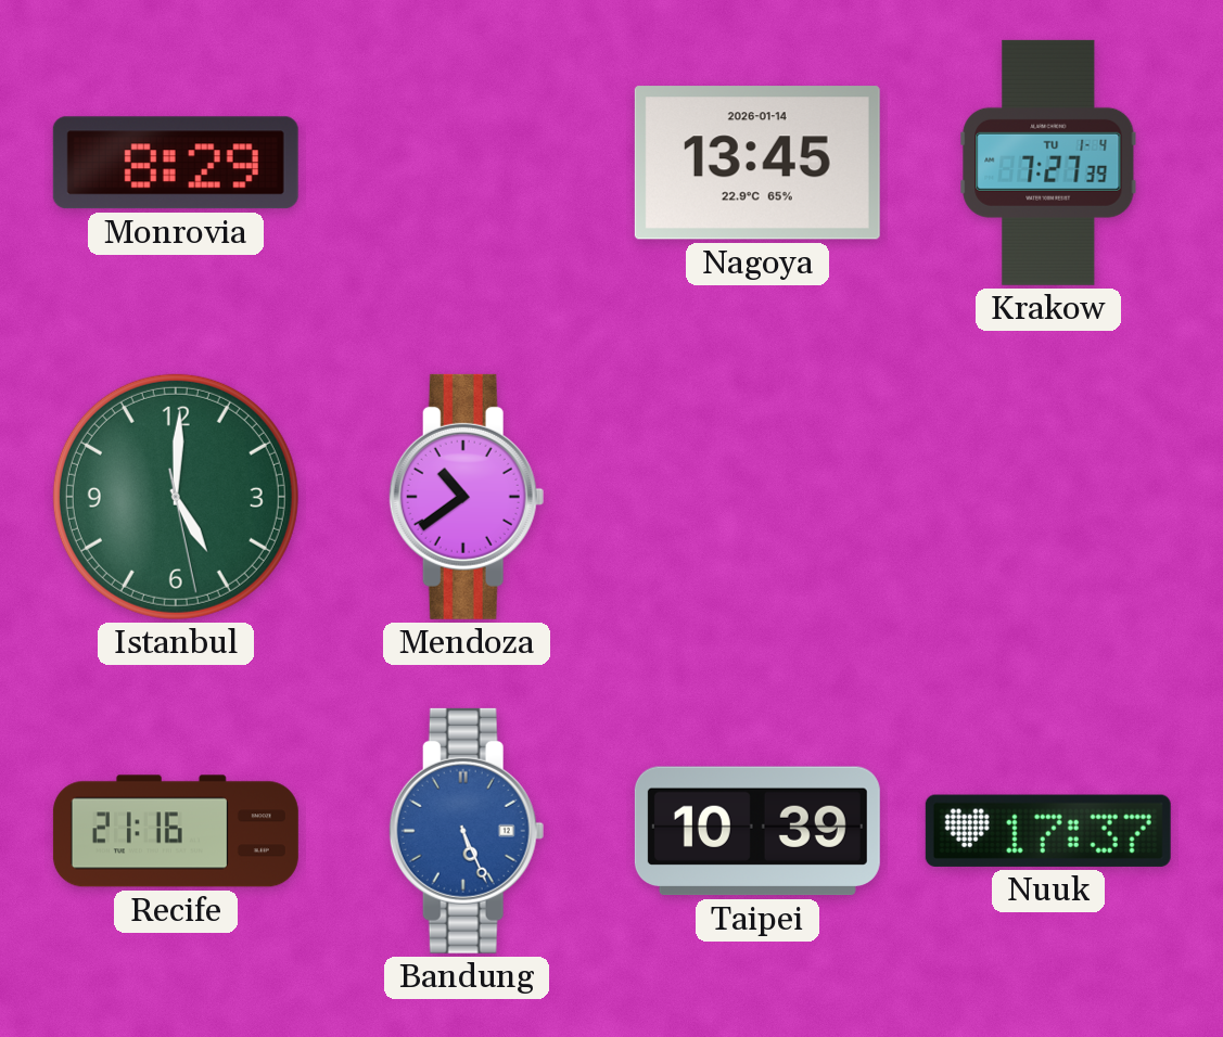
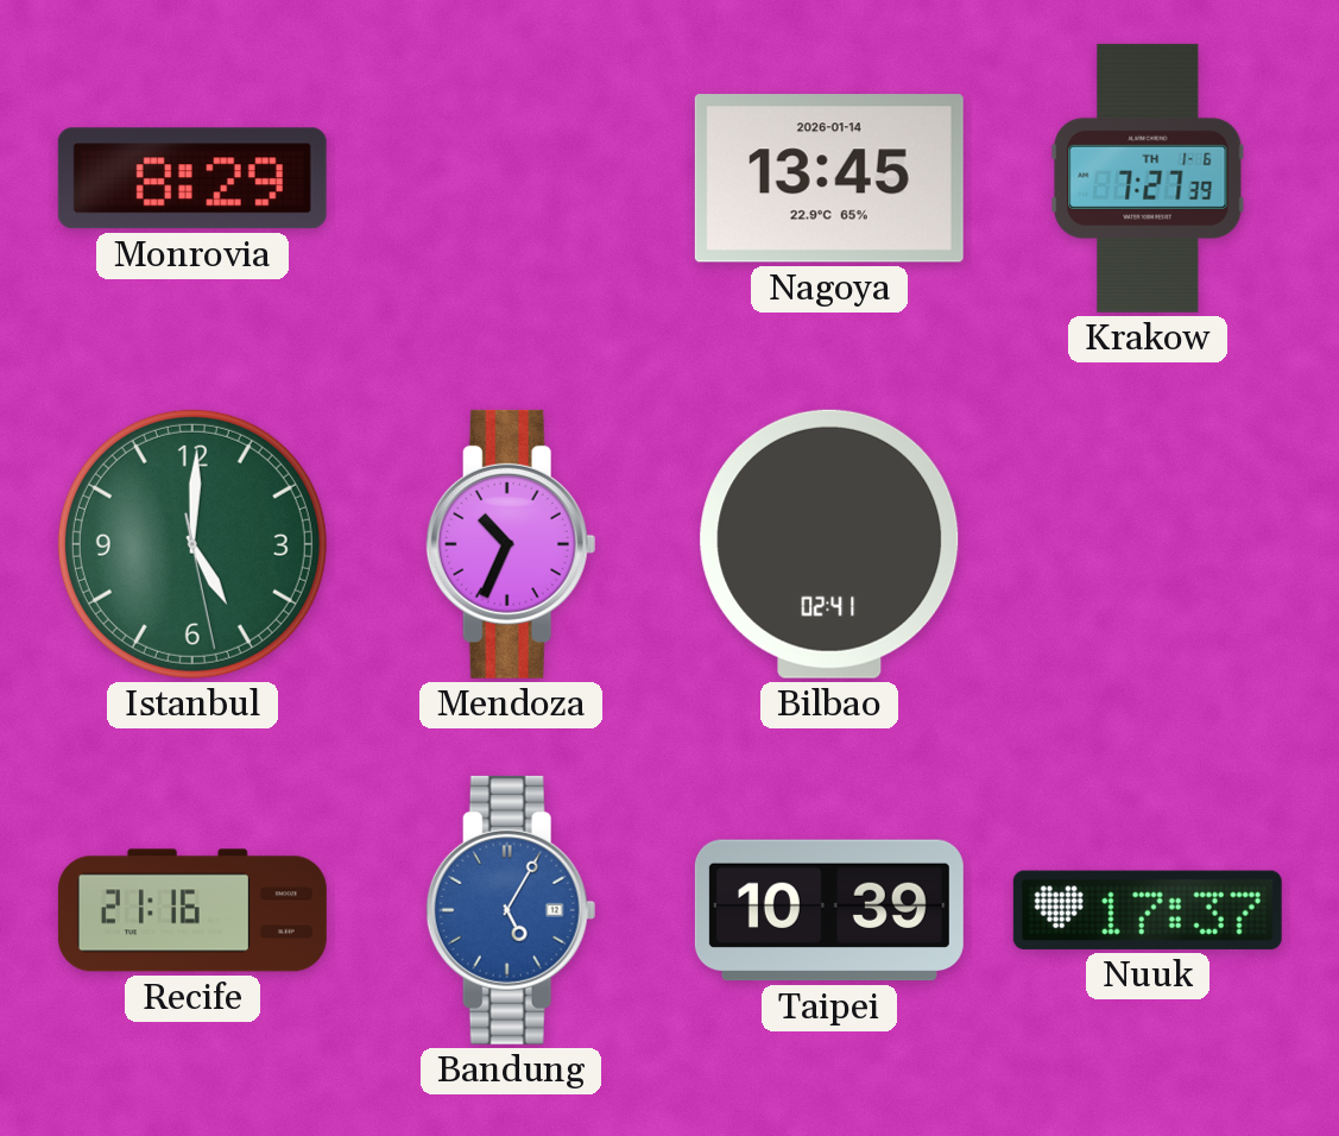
Krakow date: TU 1-4 -> TH 1-6
Mendoza: 10:39 -> 10:34
Bilbao: none -> 02:41
Bandung: 5:26 -> 5:05
